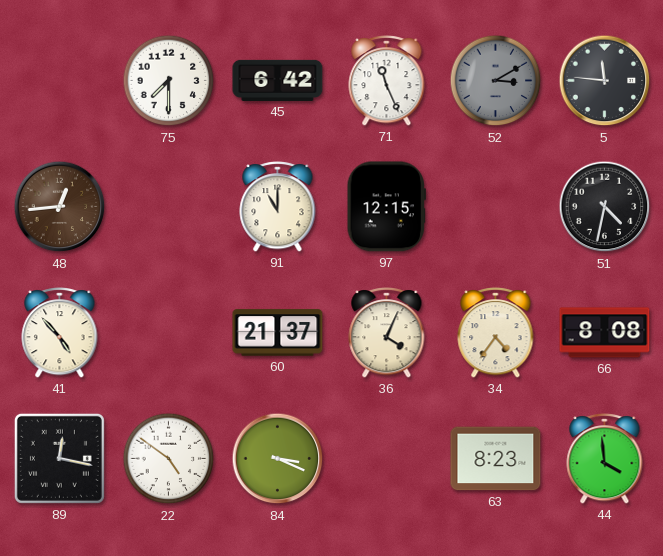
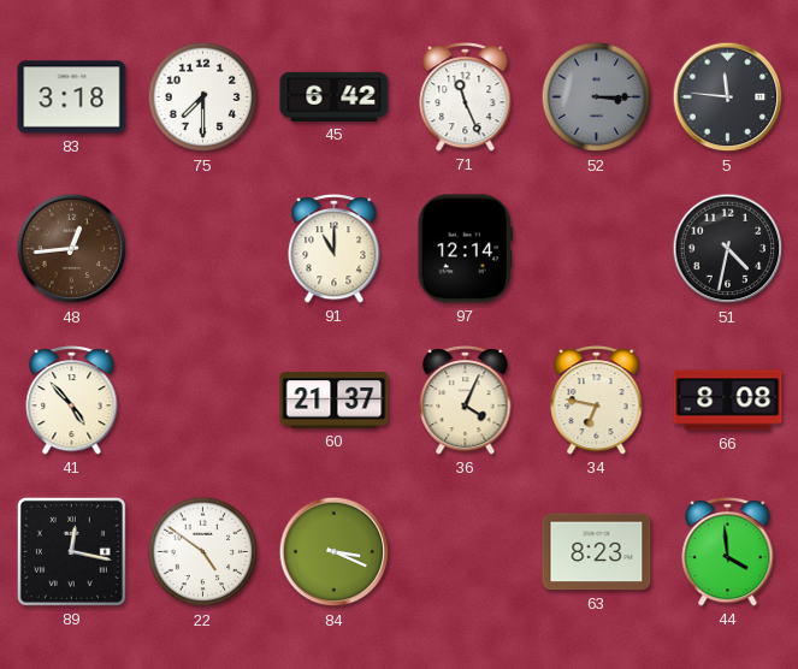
83: none -> 3:18
52: 3:10 -> 3:15
97: 12:15 -> 12:14
34: 4:36 -> 6:47
